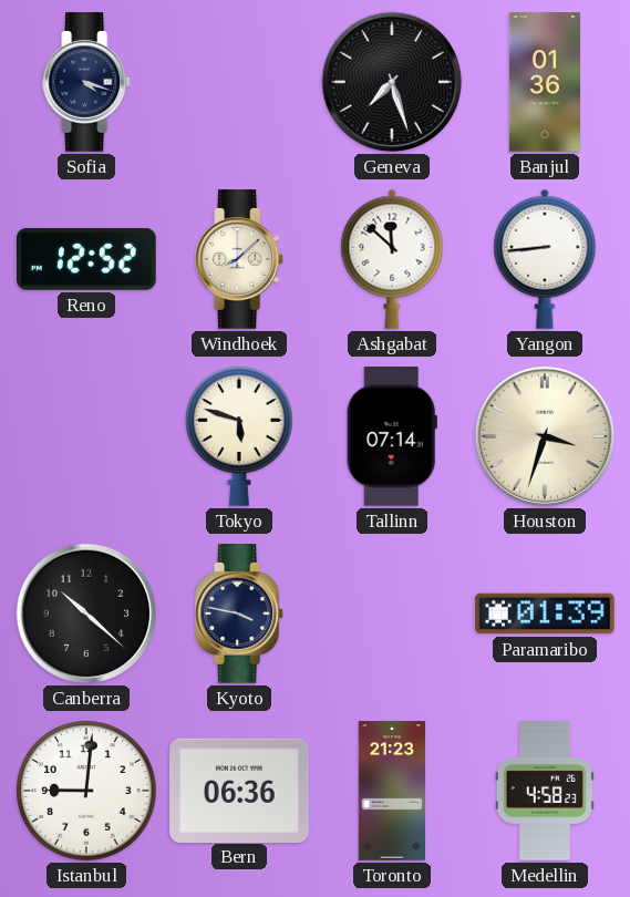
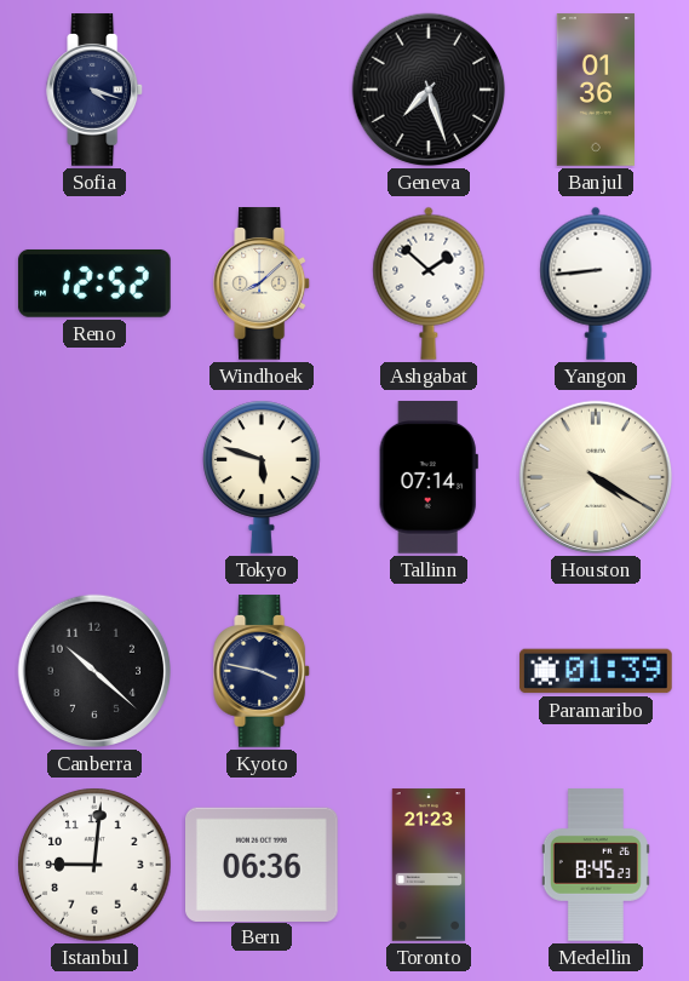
Ashgabat: 11:52 -> 1:52
Houston: 3:33 -> 4:20
Medellin: 4:58 -> 8:45
